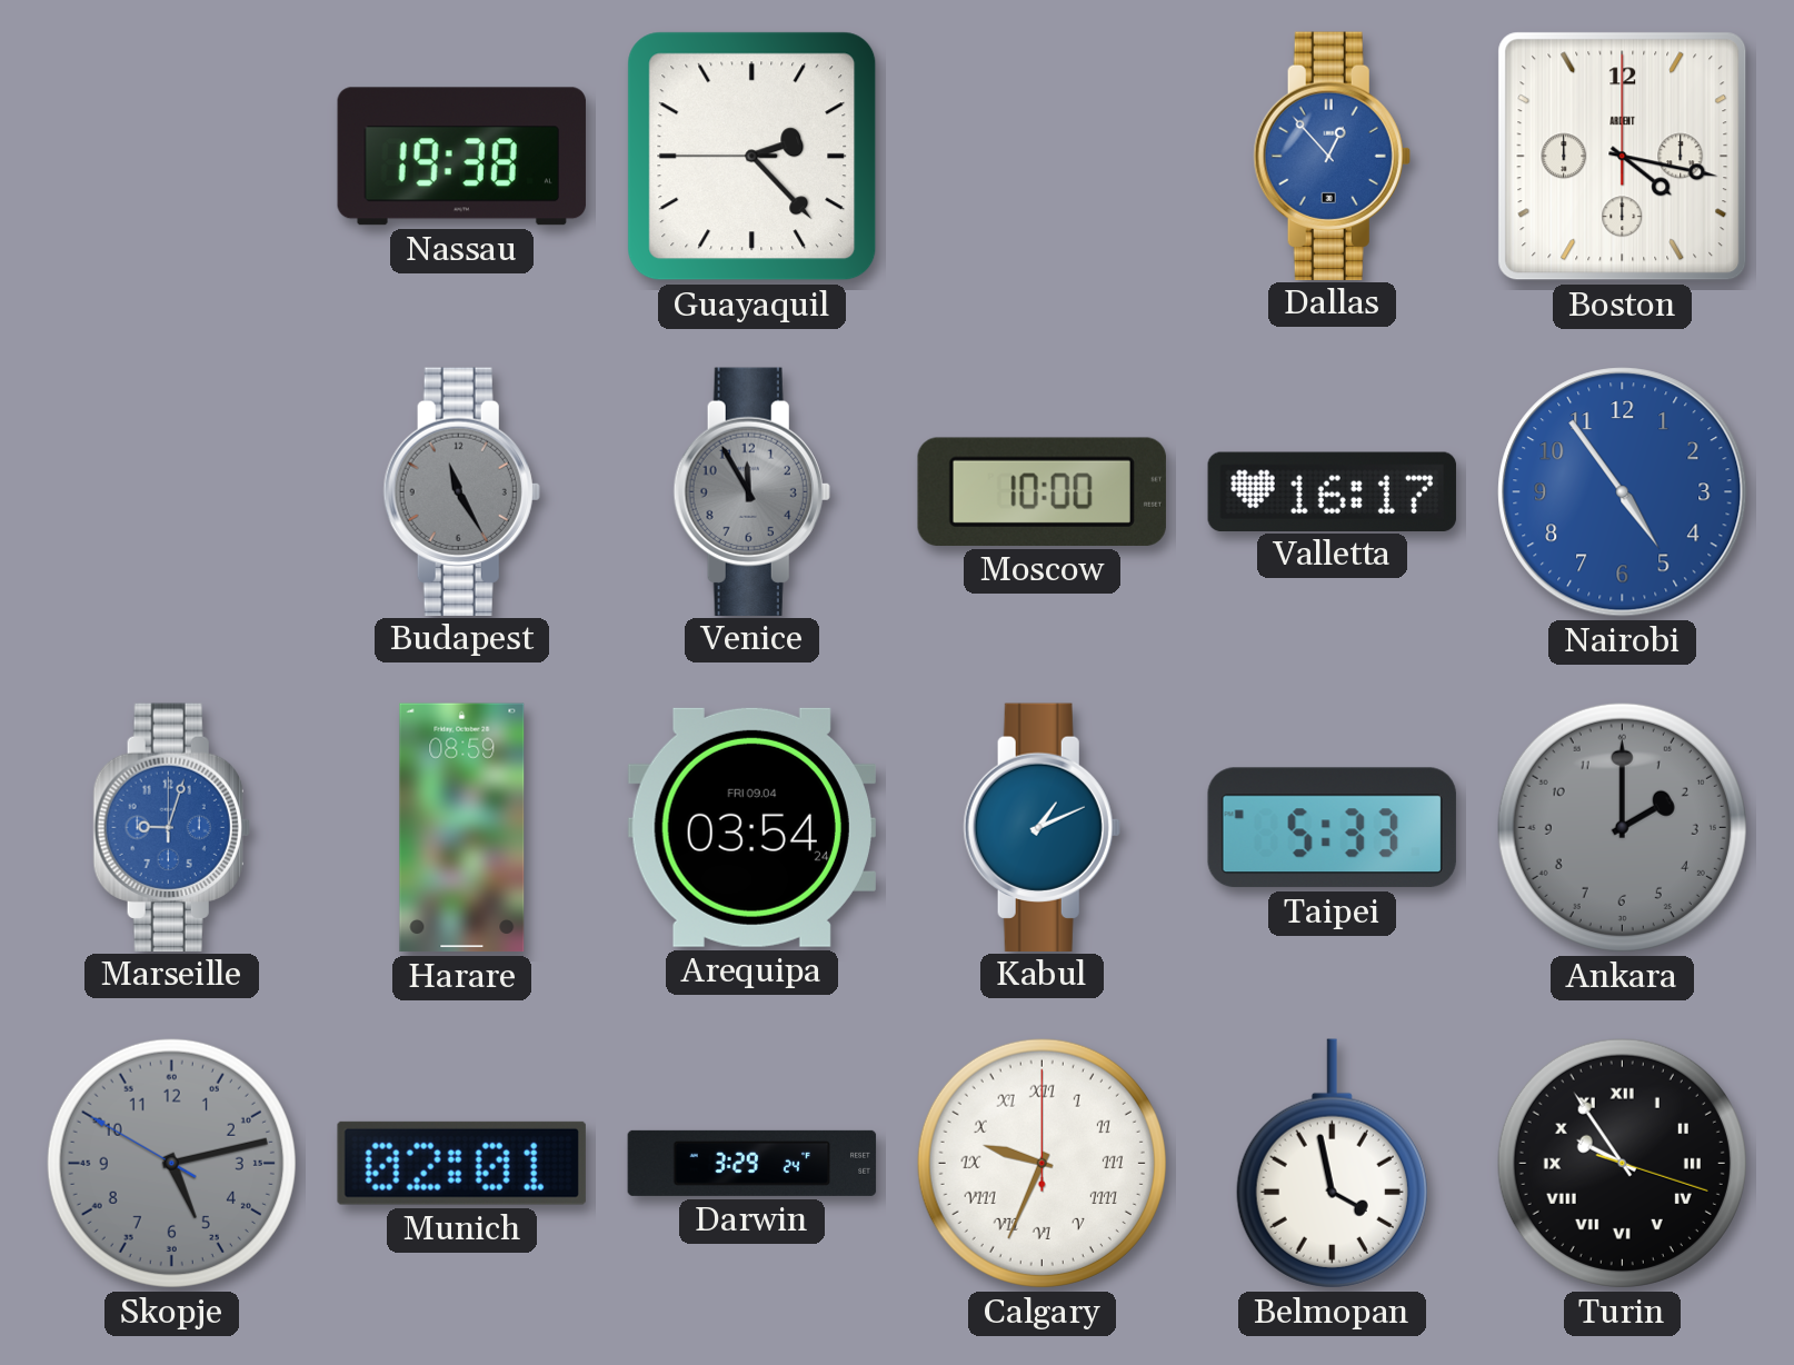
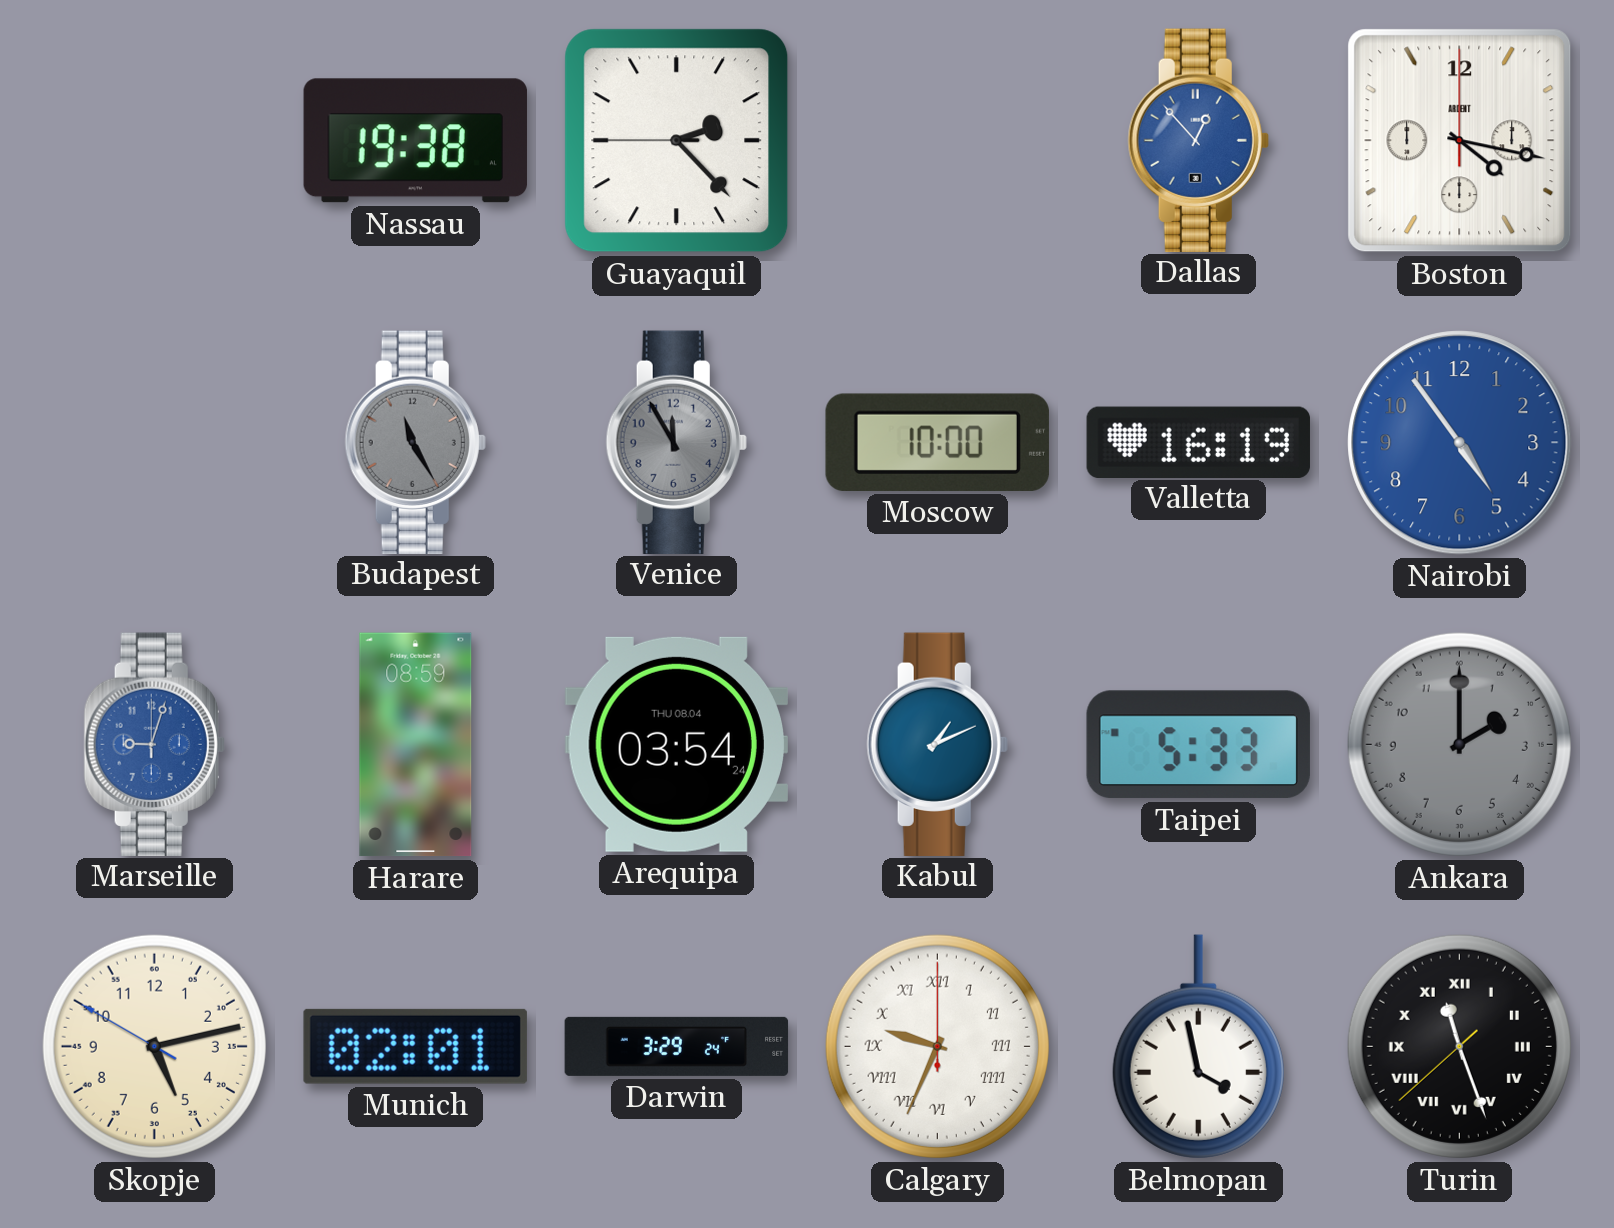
Valletta: 16:17 -> 16:19
Arequipa date: FRI 09.04 -> THU 08.04
Skopje dial: grey -> cream
Turin: 9:54 -> 11:26
